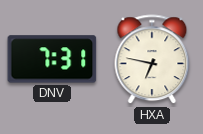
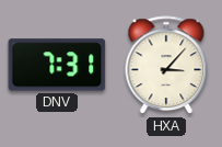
HXA: 6:47 -> 3:07
